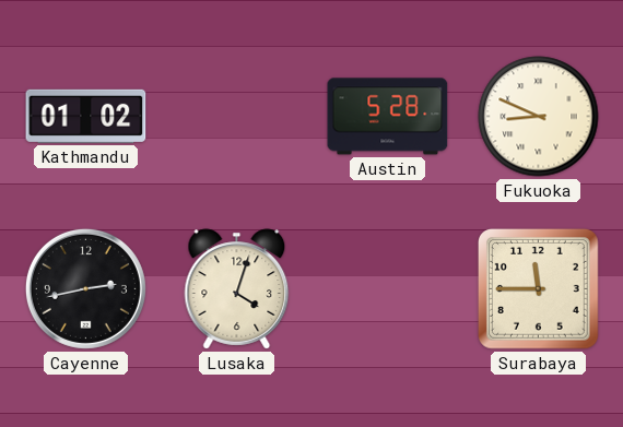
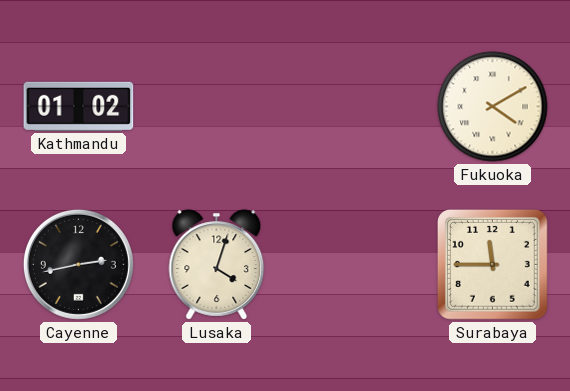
Austin: 5:28 -> none
Fukuoka: 8:49 -> 4:10
